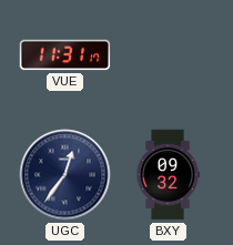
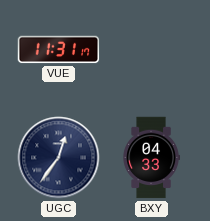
BXY: 09:32 -> 04:33
